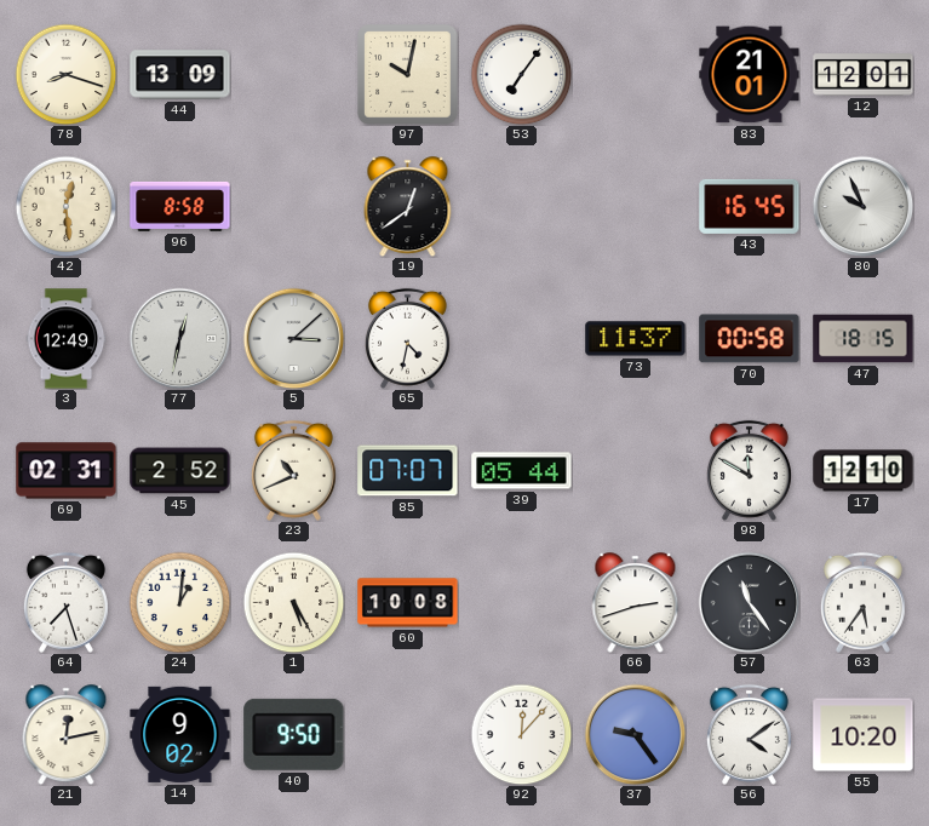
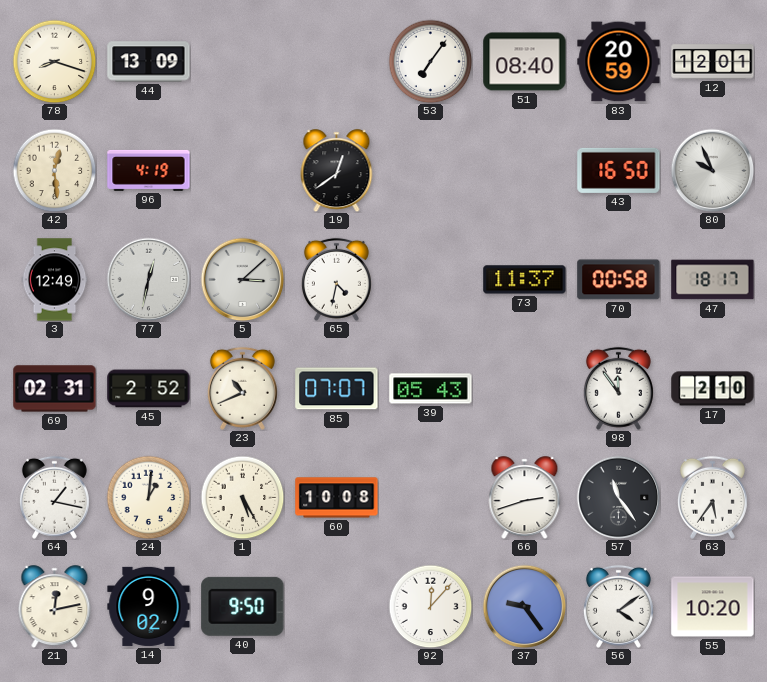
97: 10:02 -> none
51: none -> 08:40
83: 21:01 -> 20:59
96: 8:58 -> 4:19
43: 16:45 -> 16:50
47: 18:15 -> 18:17
39: 05:44 -> 05:43
98: 11:50 -> 11:54
17: 12:10 -> 2:10
64: 7:27 -> 1:17
